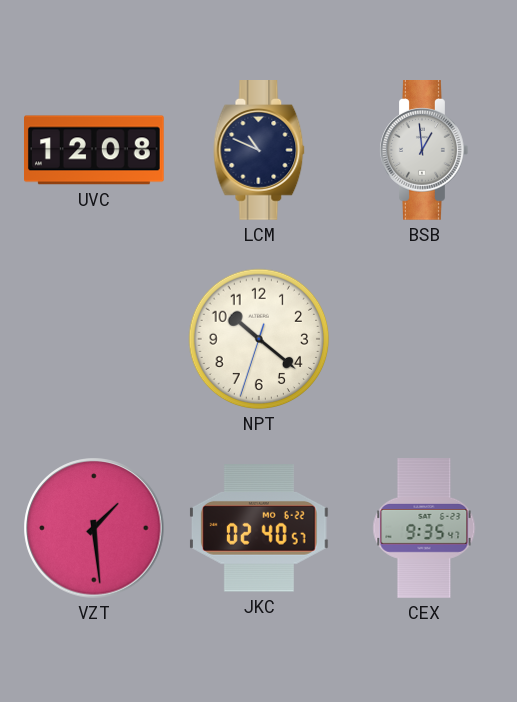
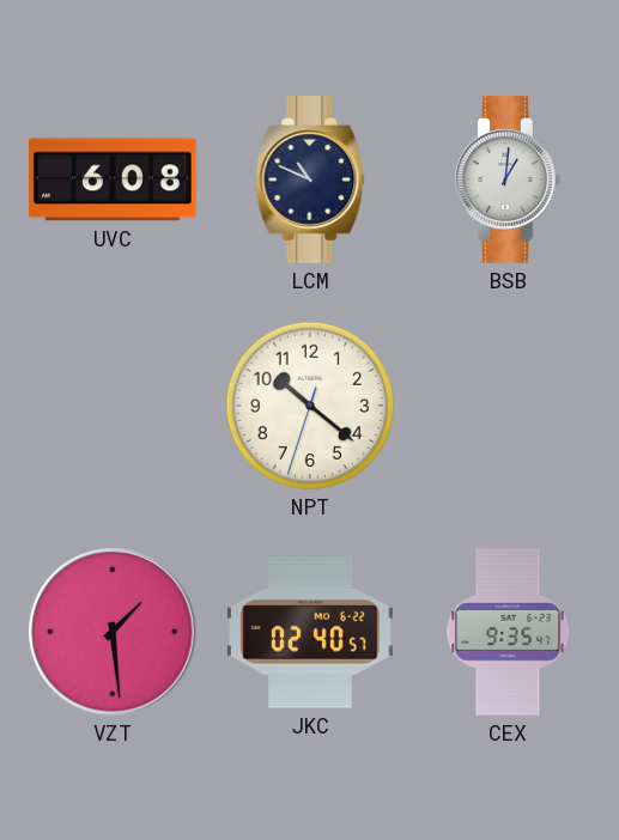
UVC: 12:08 -> 6:08
BSB: 12:59 -> 1:01
